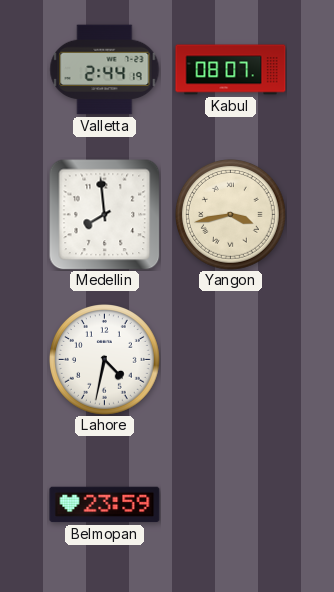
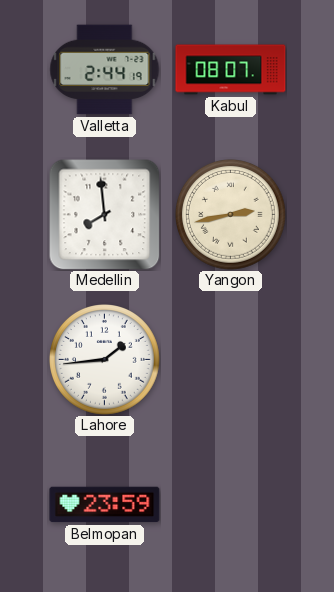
Yangon: 3:43 -> 2:43
Lahore: 4:32 -> 1:44
